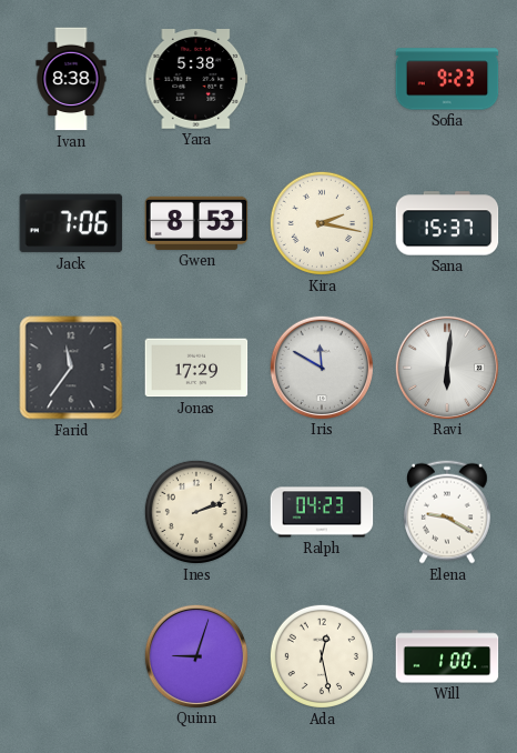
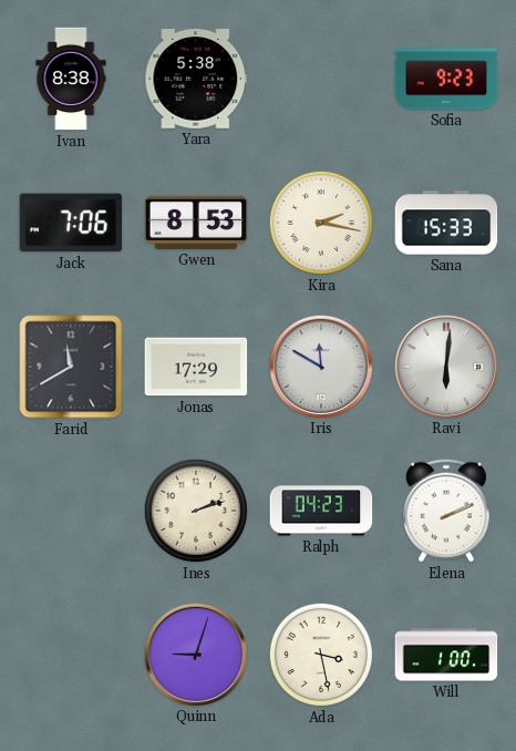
Sana: 15:37 -> 15:33
Farid: 11:36 -> 11:40
Elena: 9:20 -> 2:11
Ada: 12:28 -> 3:28
